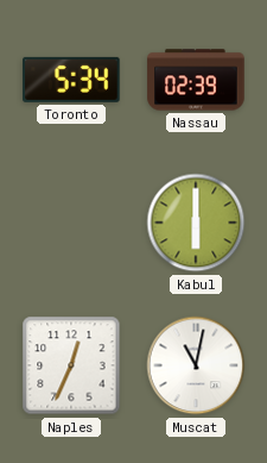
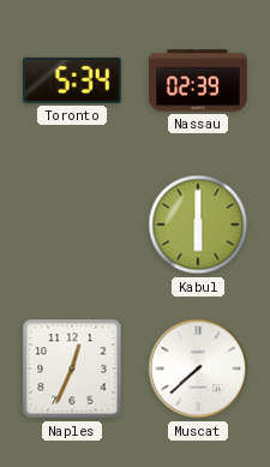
Muscat: 11:02 -> 7:38
